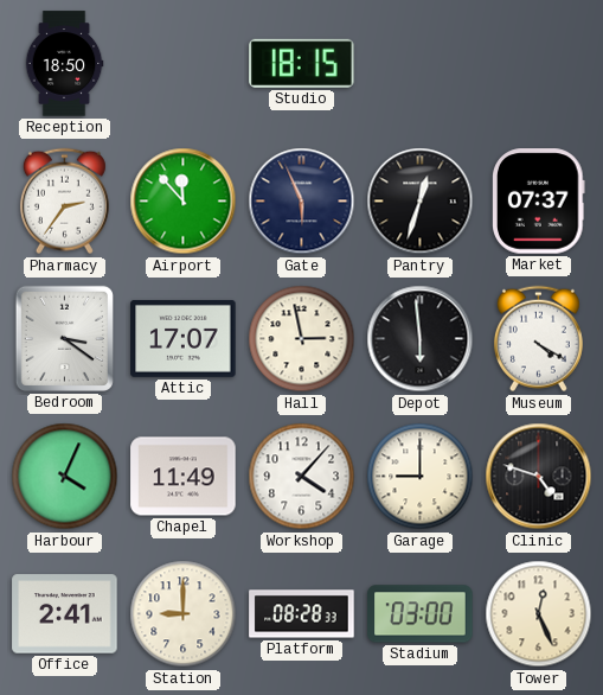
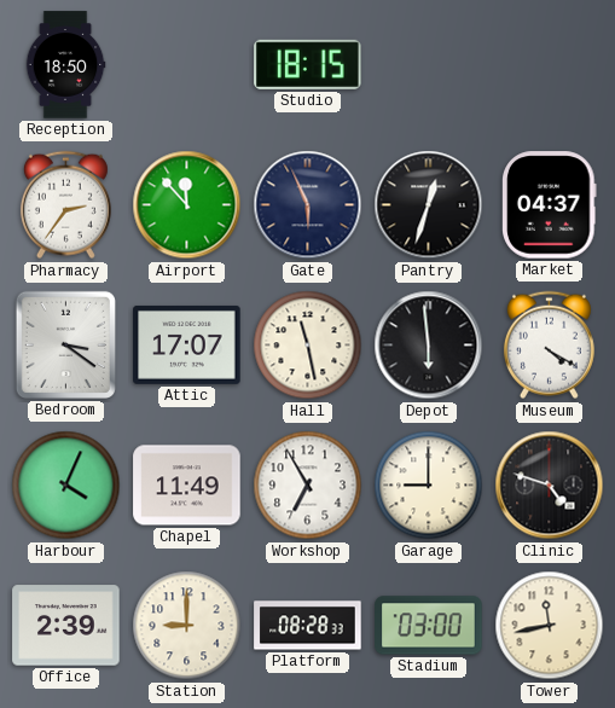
Market: 07:37 -> 04:37
Hall: 2:58 -> 11:28
Workshop: 4:07 -> 6:55
Office: 2:41 -> 2:39
Tower: 12:26 -> 11:43
